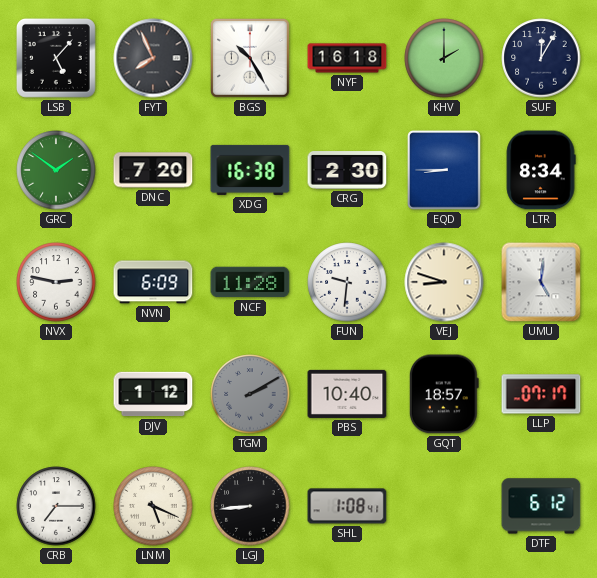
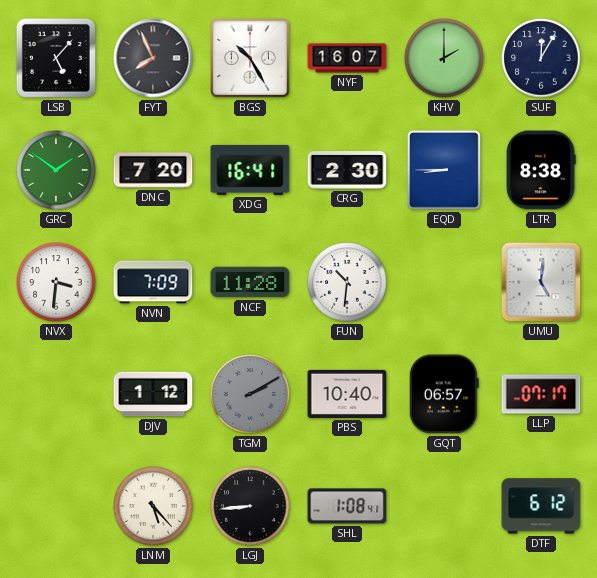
NYF: 16:18 -> 16:07
XDG: 16:38 -> 16:41
LTR: 8:34 -> 8:38
NVX: 2:47 -> 3:31
NVN: 6:09 -> 7:09
FUN: 9:31 -> 10:31
VEJ: 8:48 -> none
GQT: 18:57 -> 06:57
CRB: 7:15 -> none
LNM: 5:19 -> 5:23
